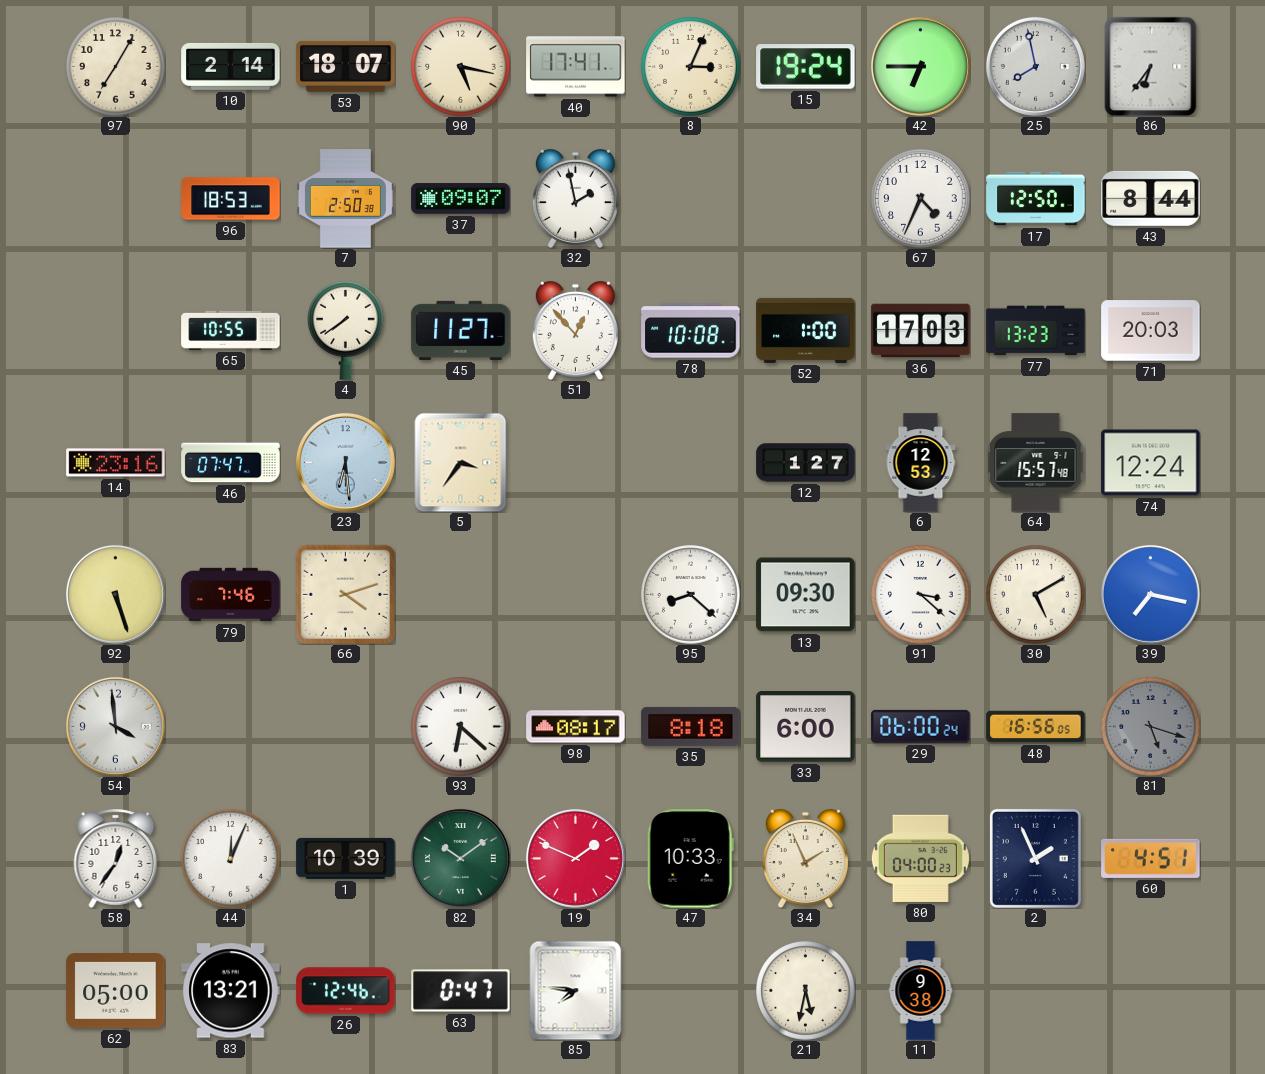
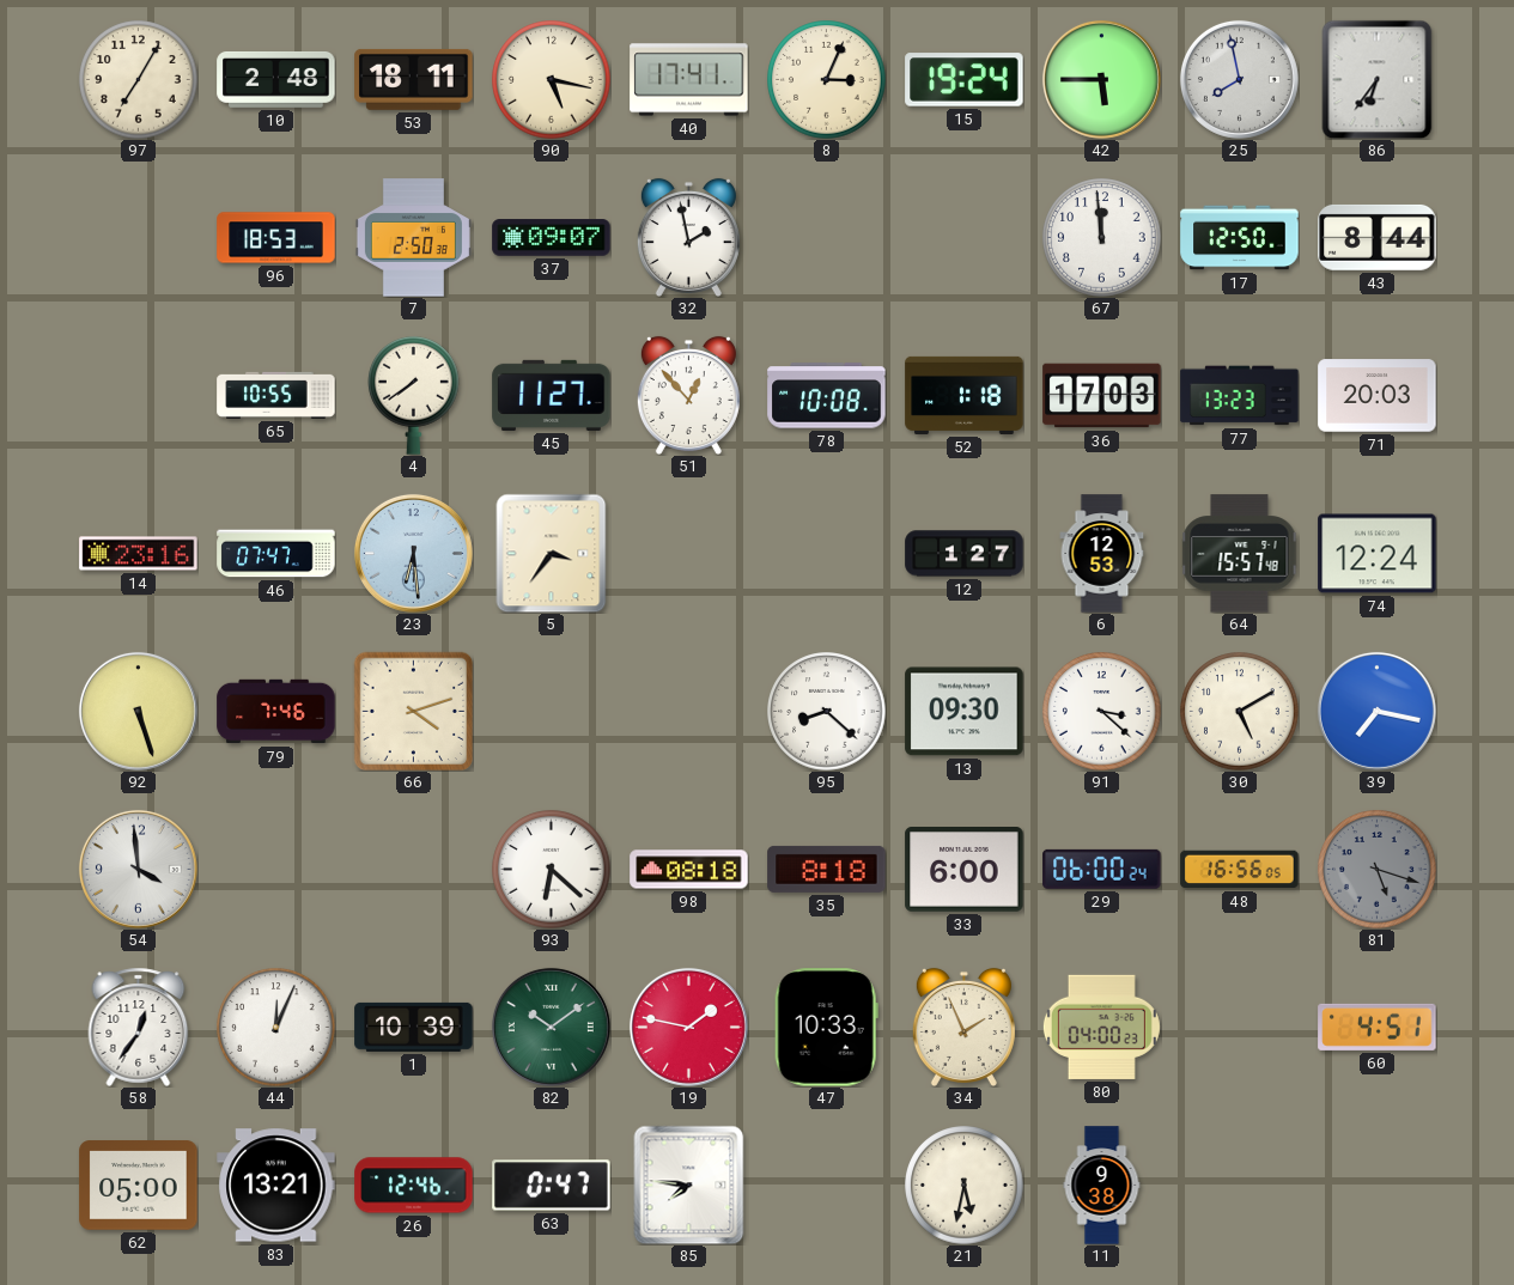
10: 2:14 -> 2:48
53: 18:07 -> 18:11
42: 6:45 -> 5:45
67: 4:34 -> 11:59
52: 1:00 -> 1:18
98: 08:17 -> 08:18
19: 1:49 -> 1:47
2: 1:56 -> none
